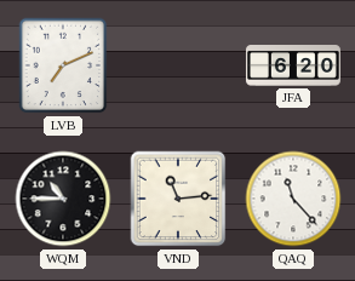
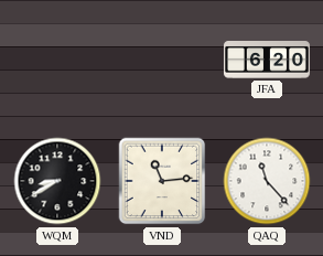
LVB: 7:11 -> none
WQM: 10:45 -> 8:40
